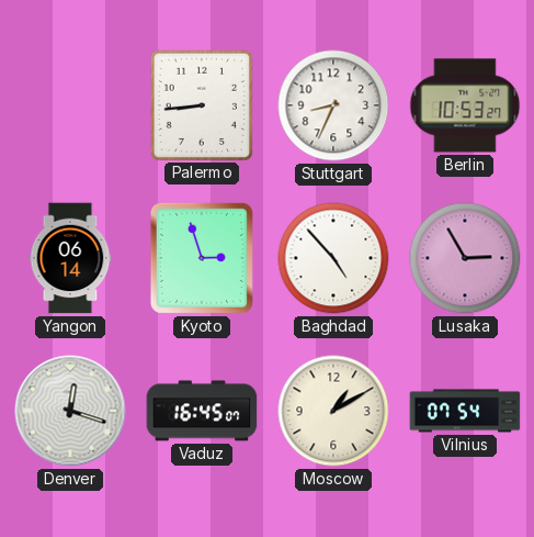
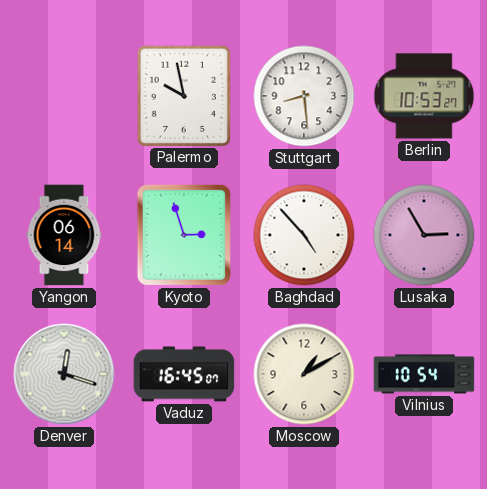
Palermo: 8:44 -> 9:58
Stuttgart: 8:34 -> 8:29
Vilnius: 07:54 -> 10:54
